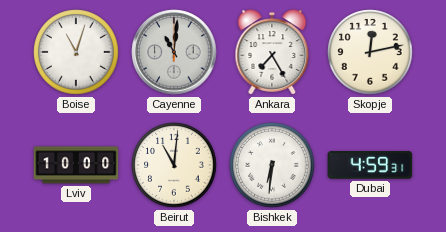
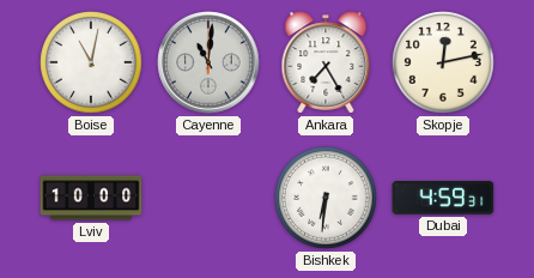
Boise: 11:03 -> 11:02
Beirut: 11:01 -> none
